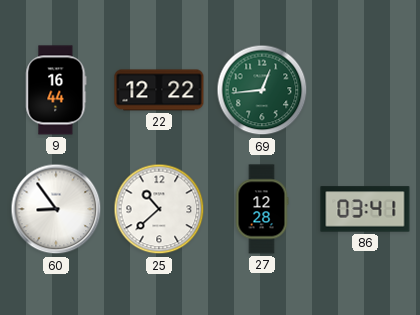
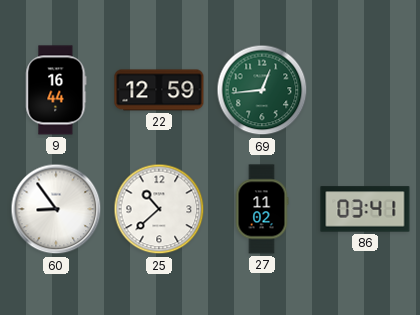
22: 12:22 -> 12:59
27: 12:28 -> 11:02
